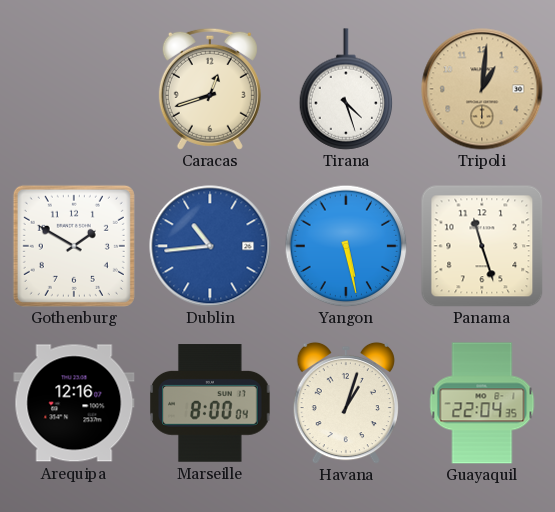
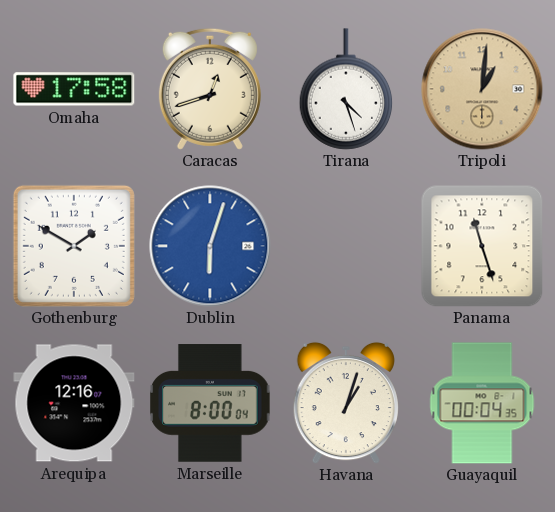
Omaha: none -> 17:58
Dublin: 10:44 -> 6:03
Yangon: 5:28 -> none
Guayaquil: 22:04 -> 00:04
